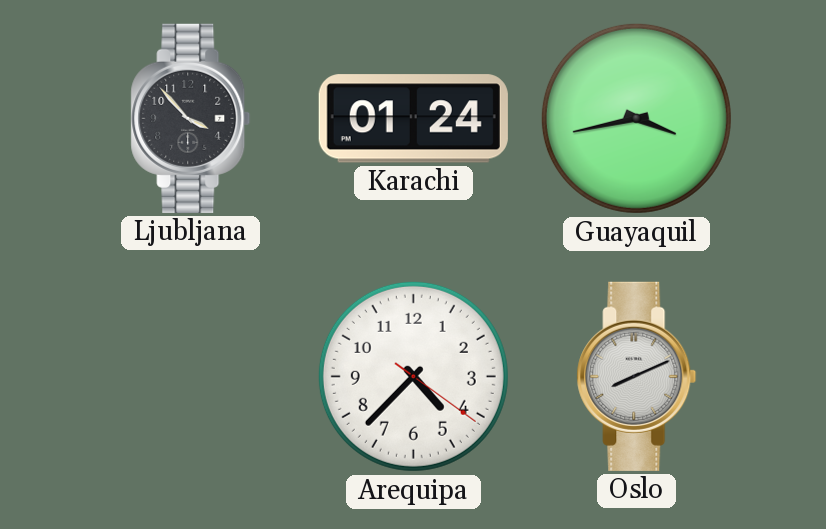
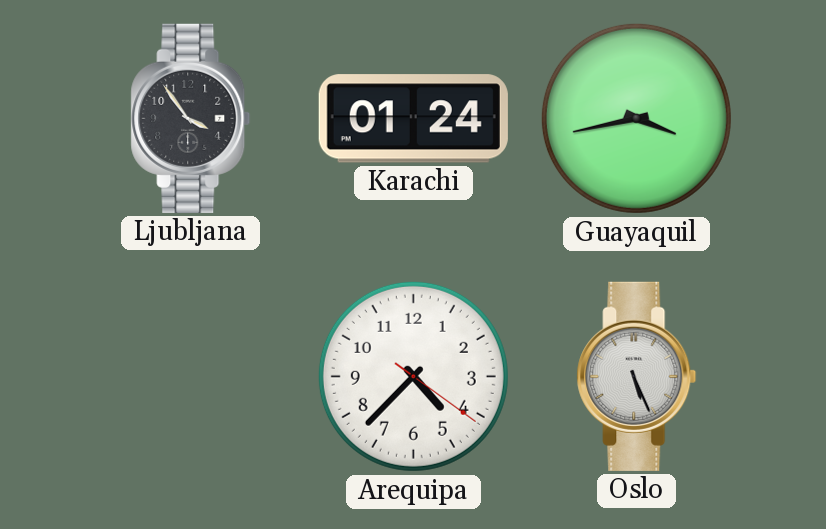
Ljubljana: 3:53 -> 3:54
Oslo: 8:11 -> 5:26
